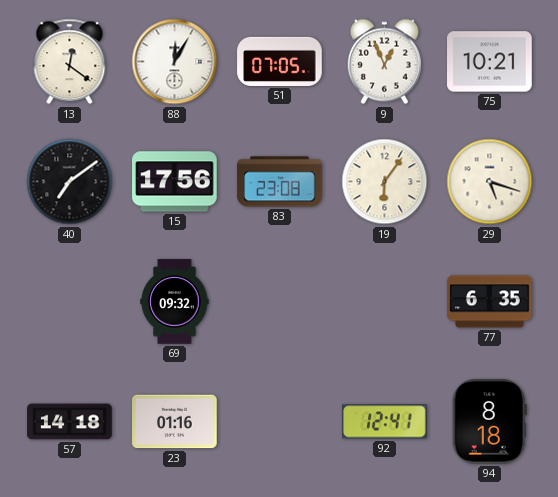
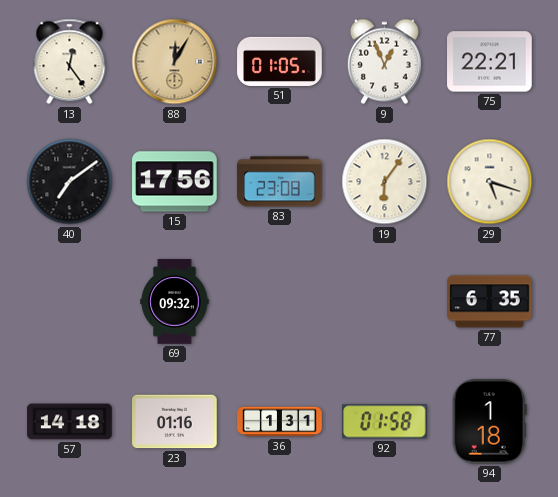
13: 12:21 -> 12:24
88 dial: white -> champagne
51: 07:05 -> 01:05
75: 10:21 -> 22:21
36: none -> 1:31
92: 12:41 -> 01:58
94: 8:18 -> 1:18
